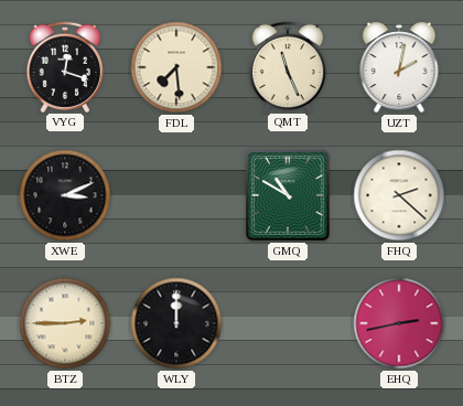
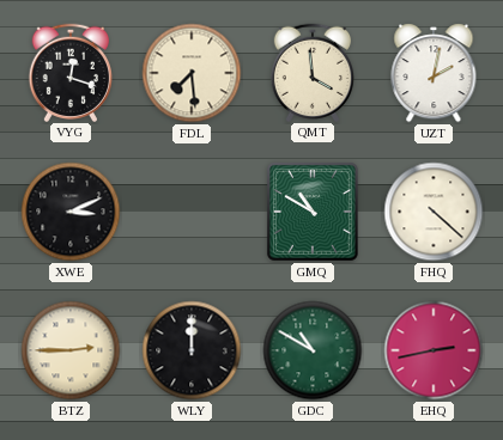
QMT: 11:26 -> 3:59
FHQ: 2:22 -> 4:22
GDC: none -> 10:50
